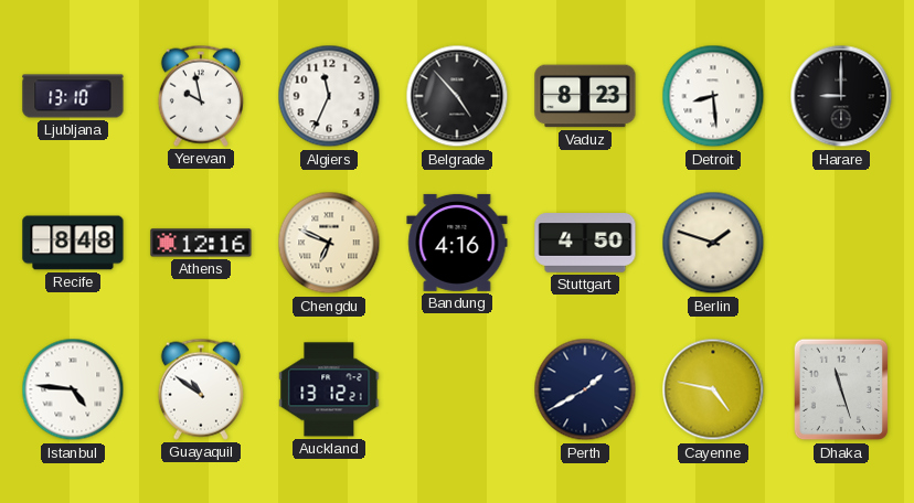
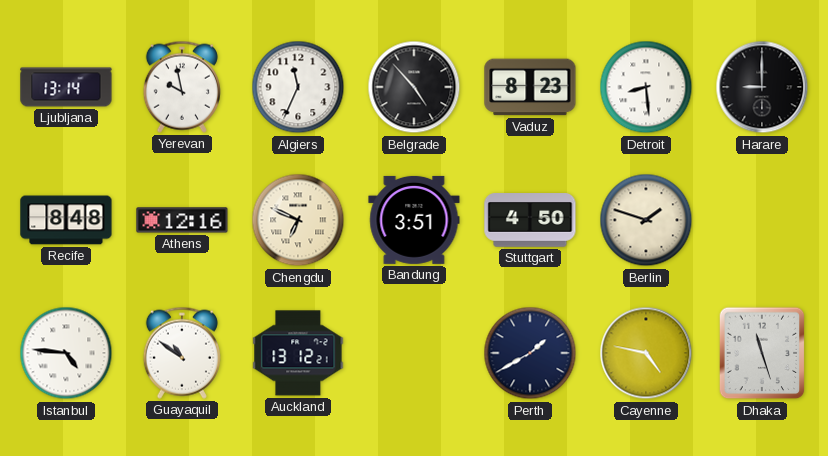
Ljubljana: 13:10 -> 13:14
Bandung: 4:16 -> 3:51
